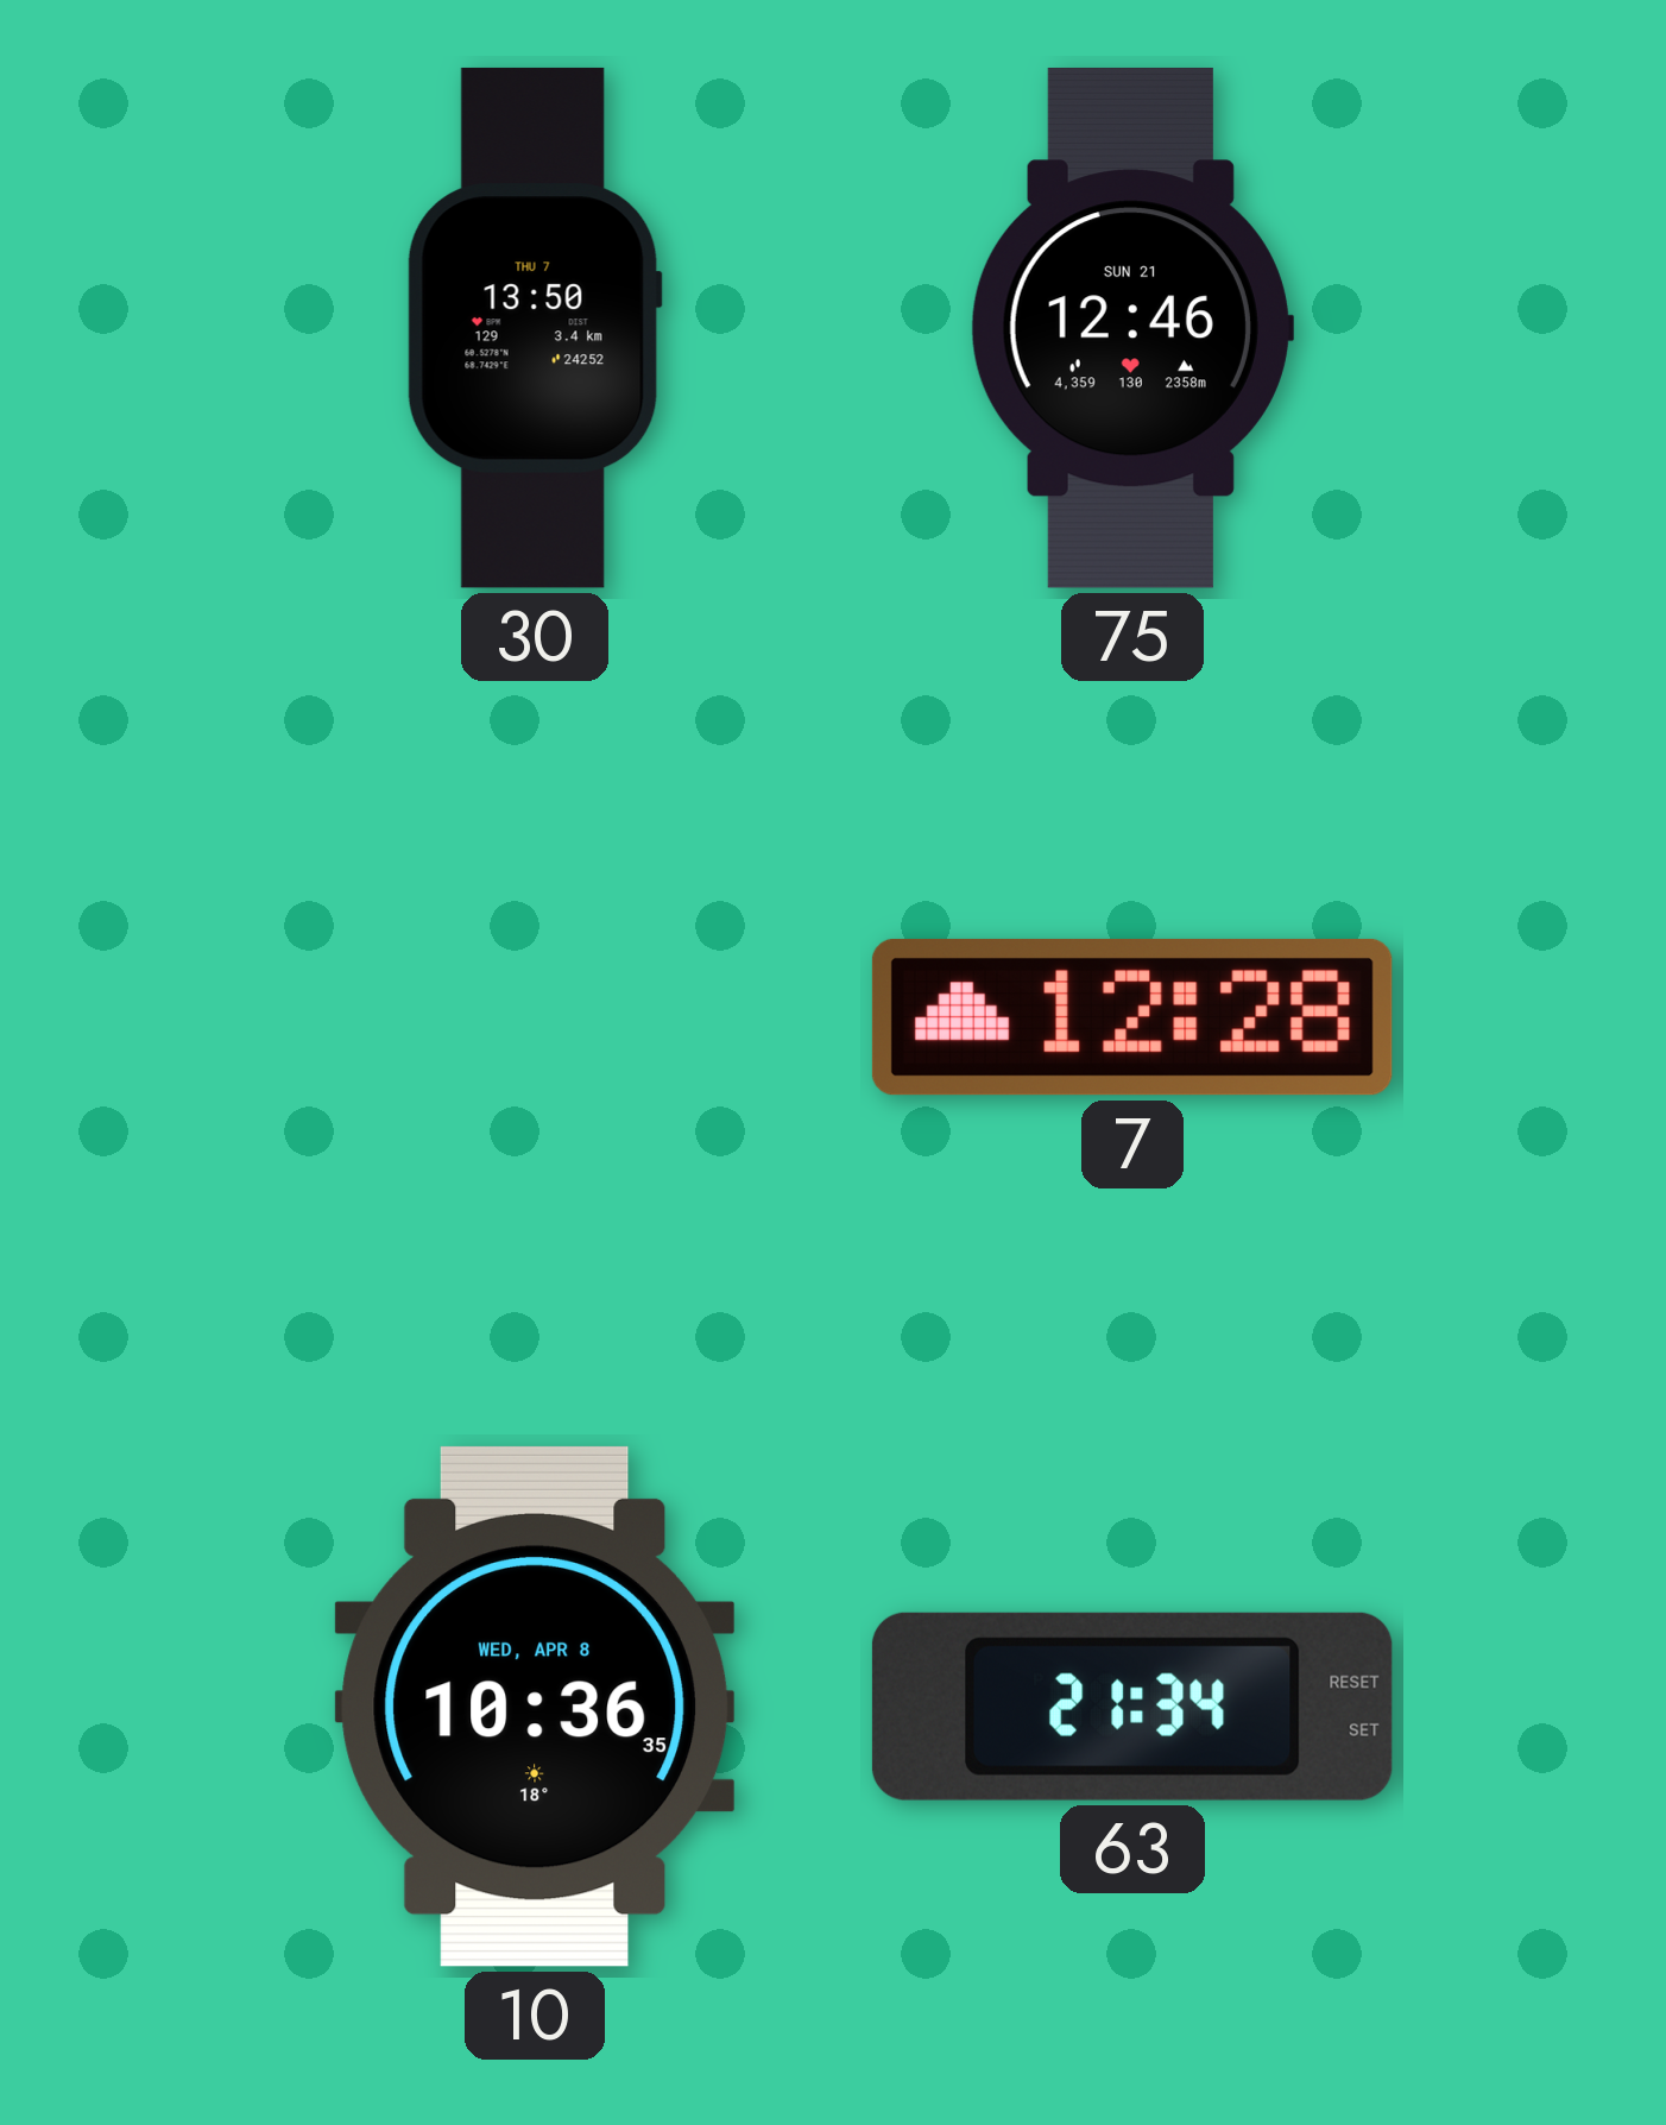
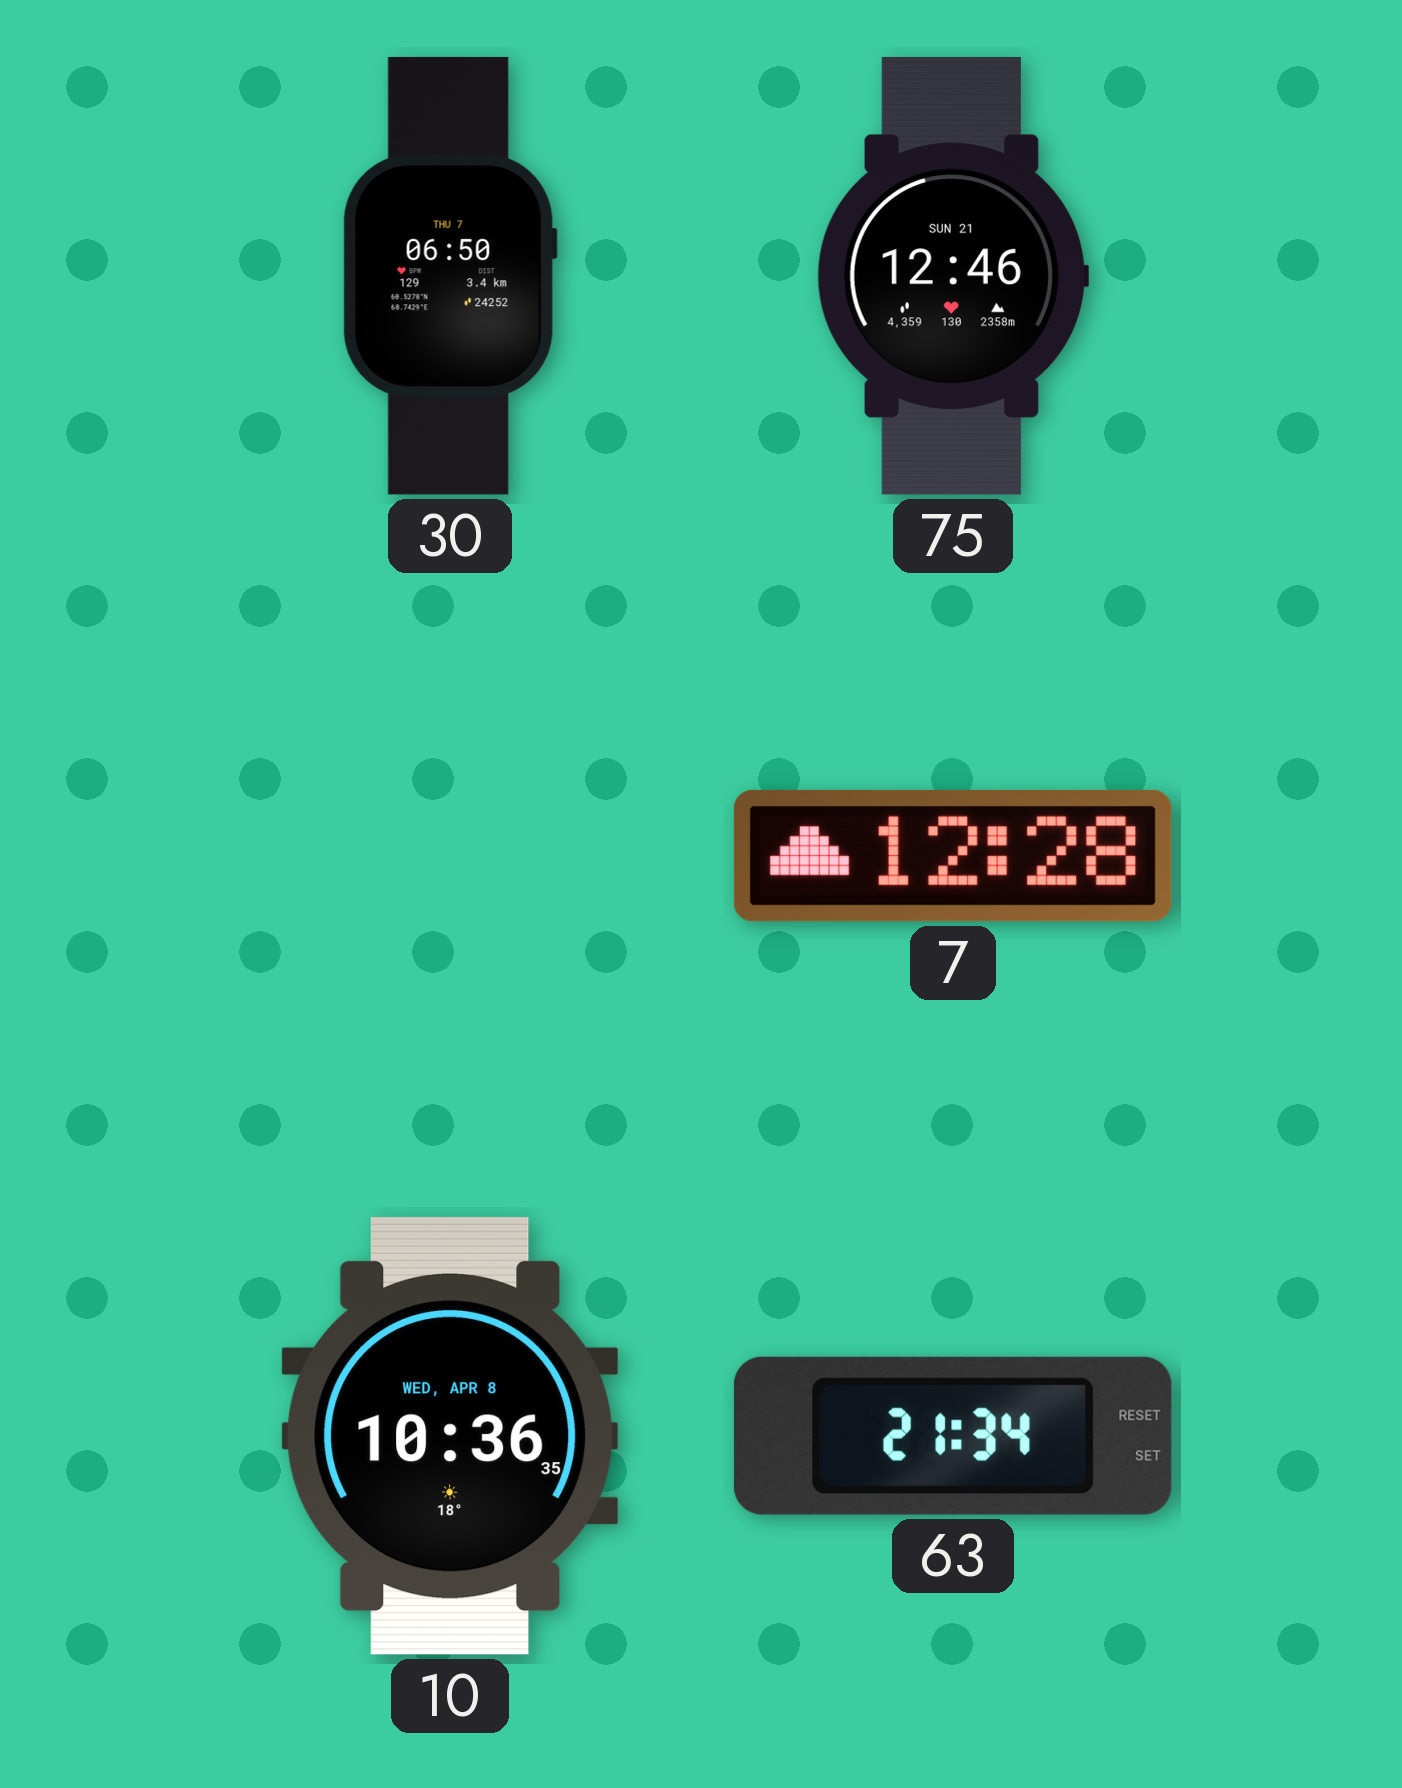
30: 13:50 -> 06:50
